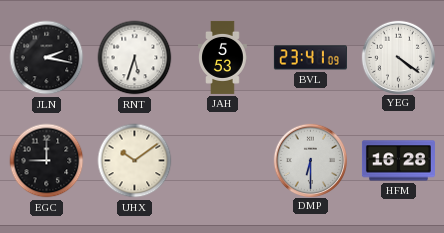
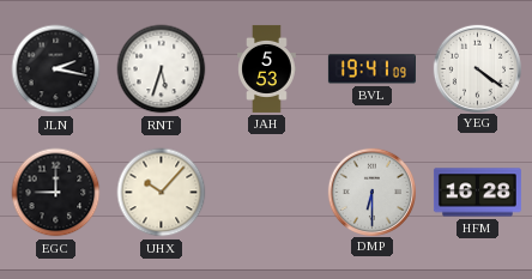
BVL: 23:41 -> 19:41
UHX: 10:09 -> 10:07
